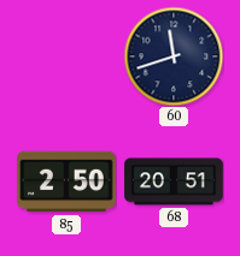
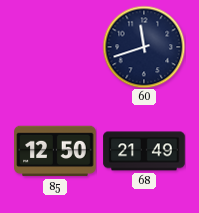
85: 2:50 -> 12:50
68: 20:51 -> 21:49
